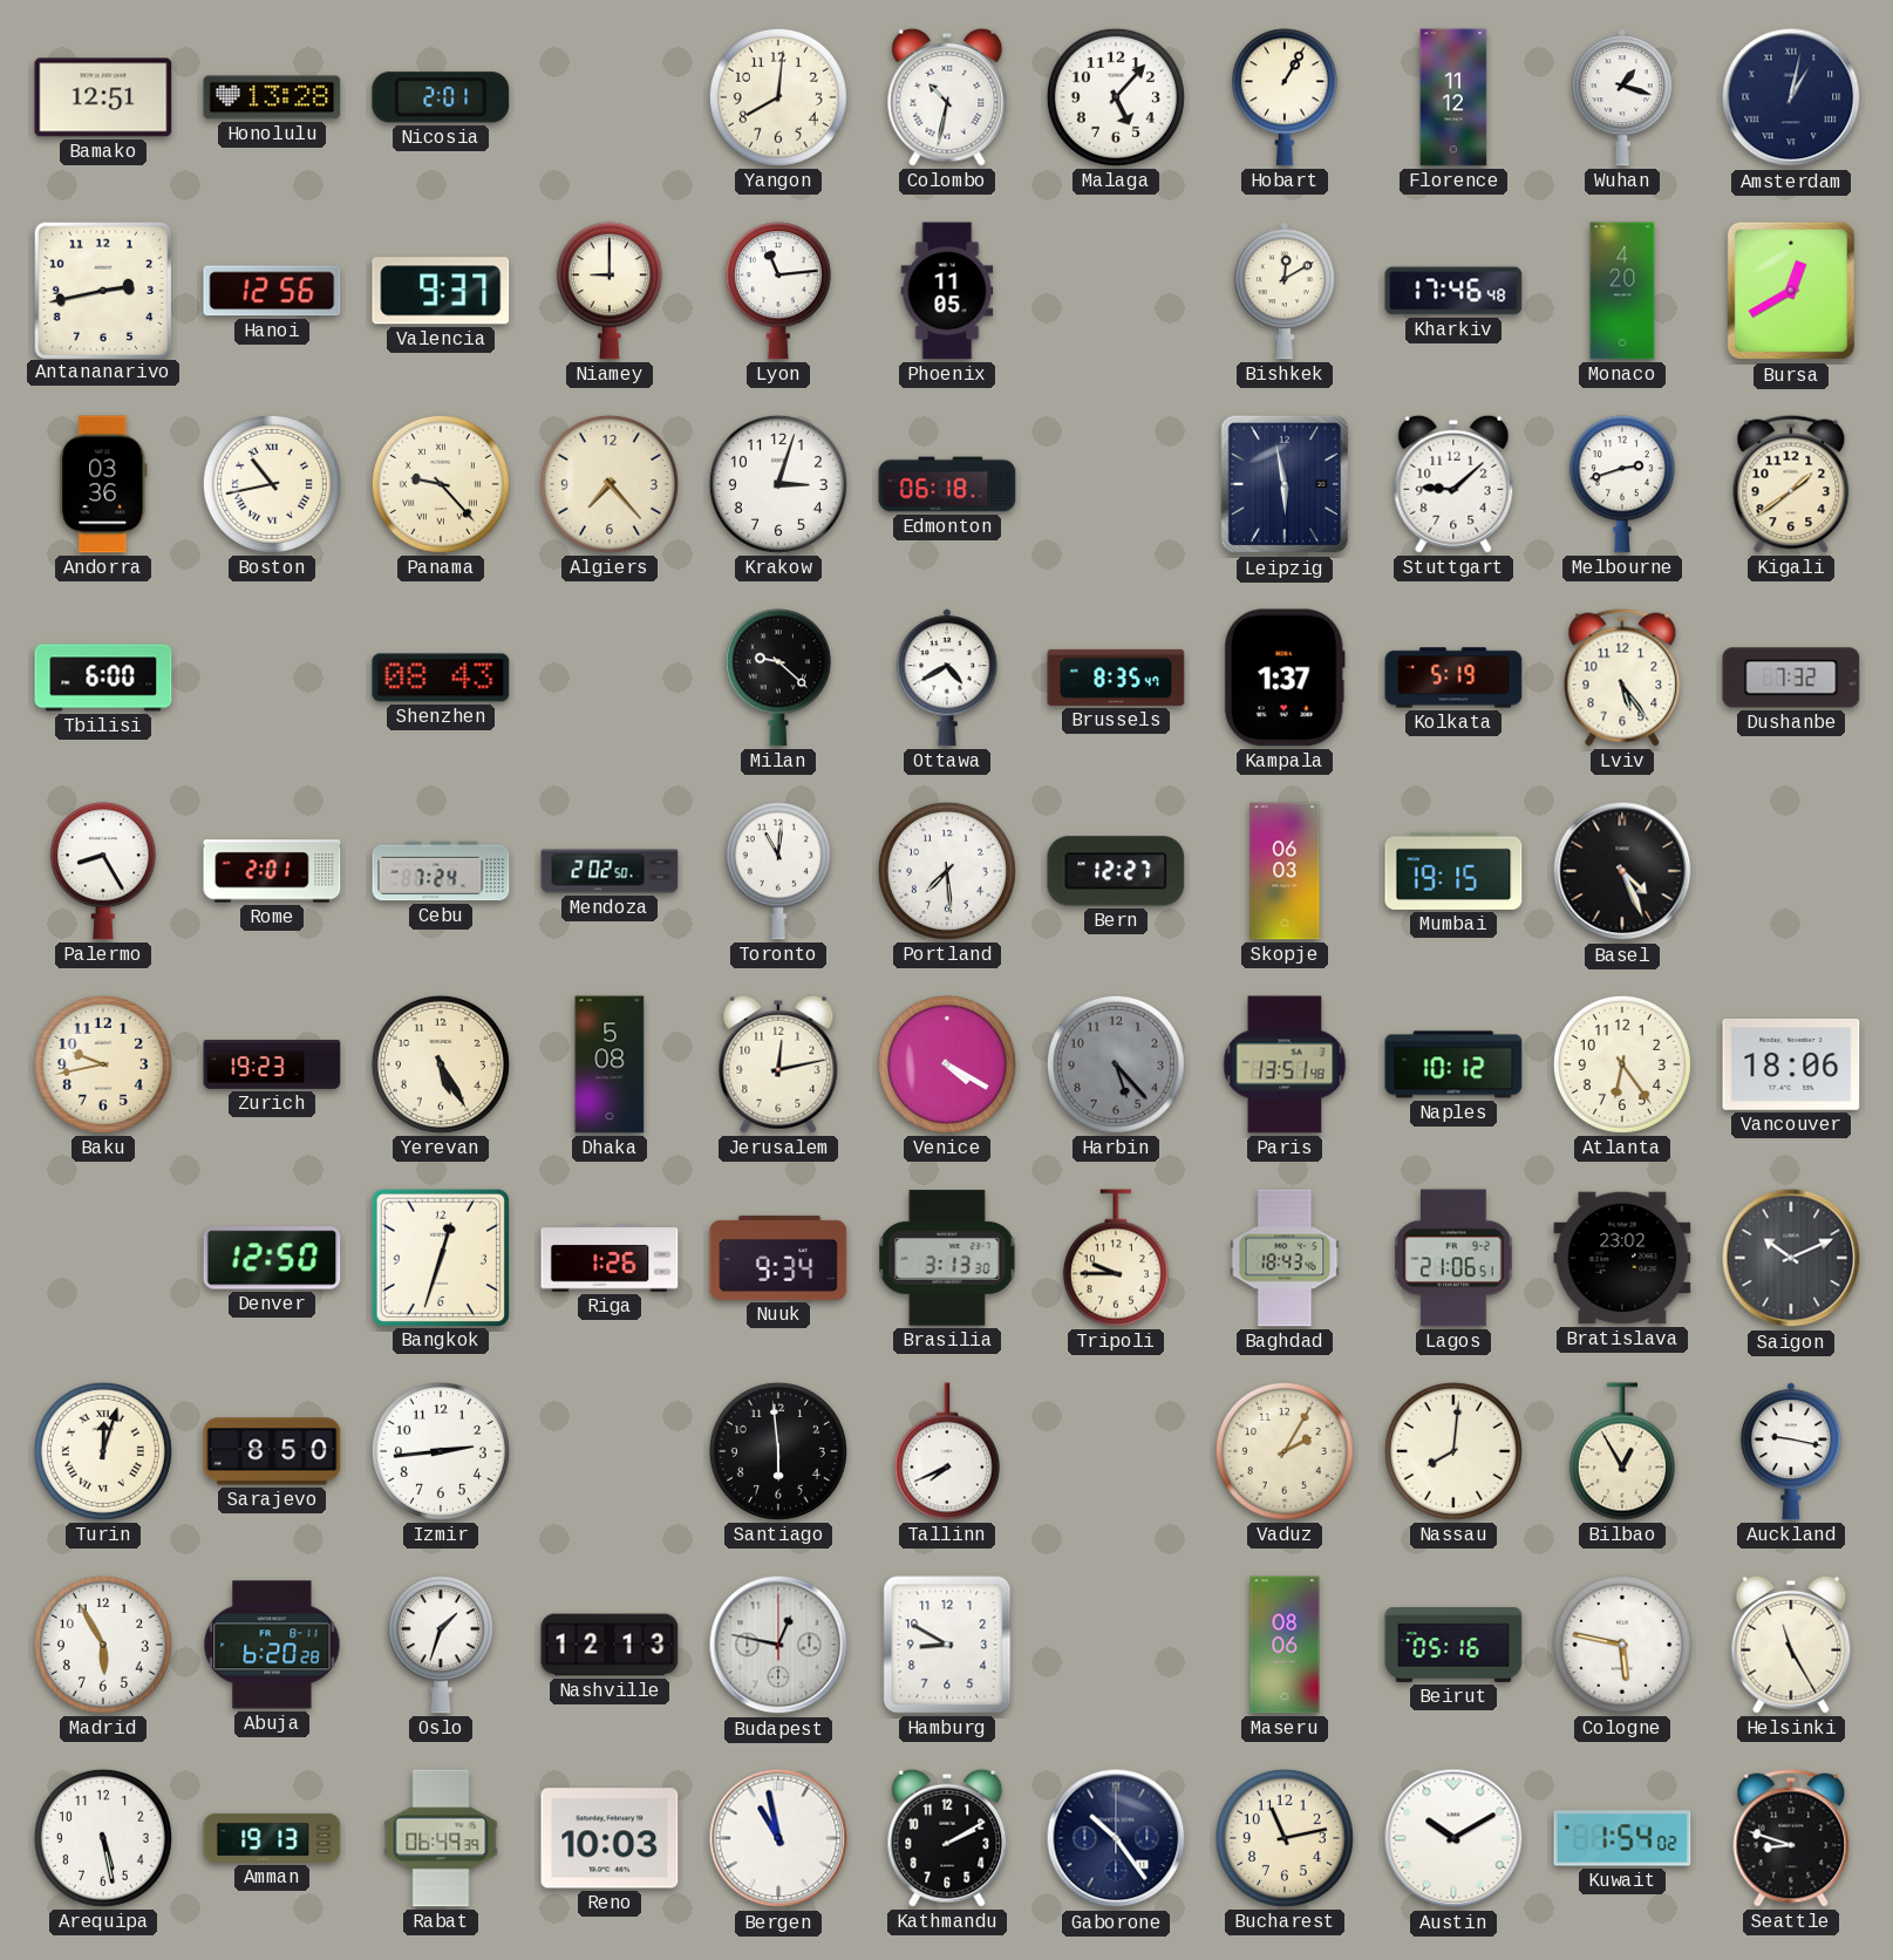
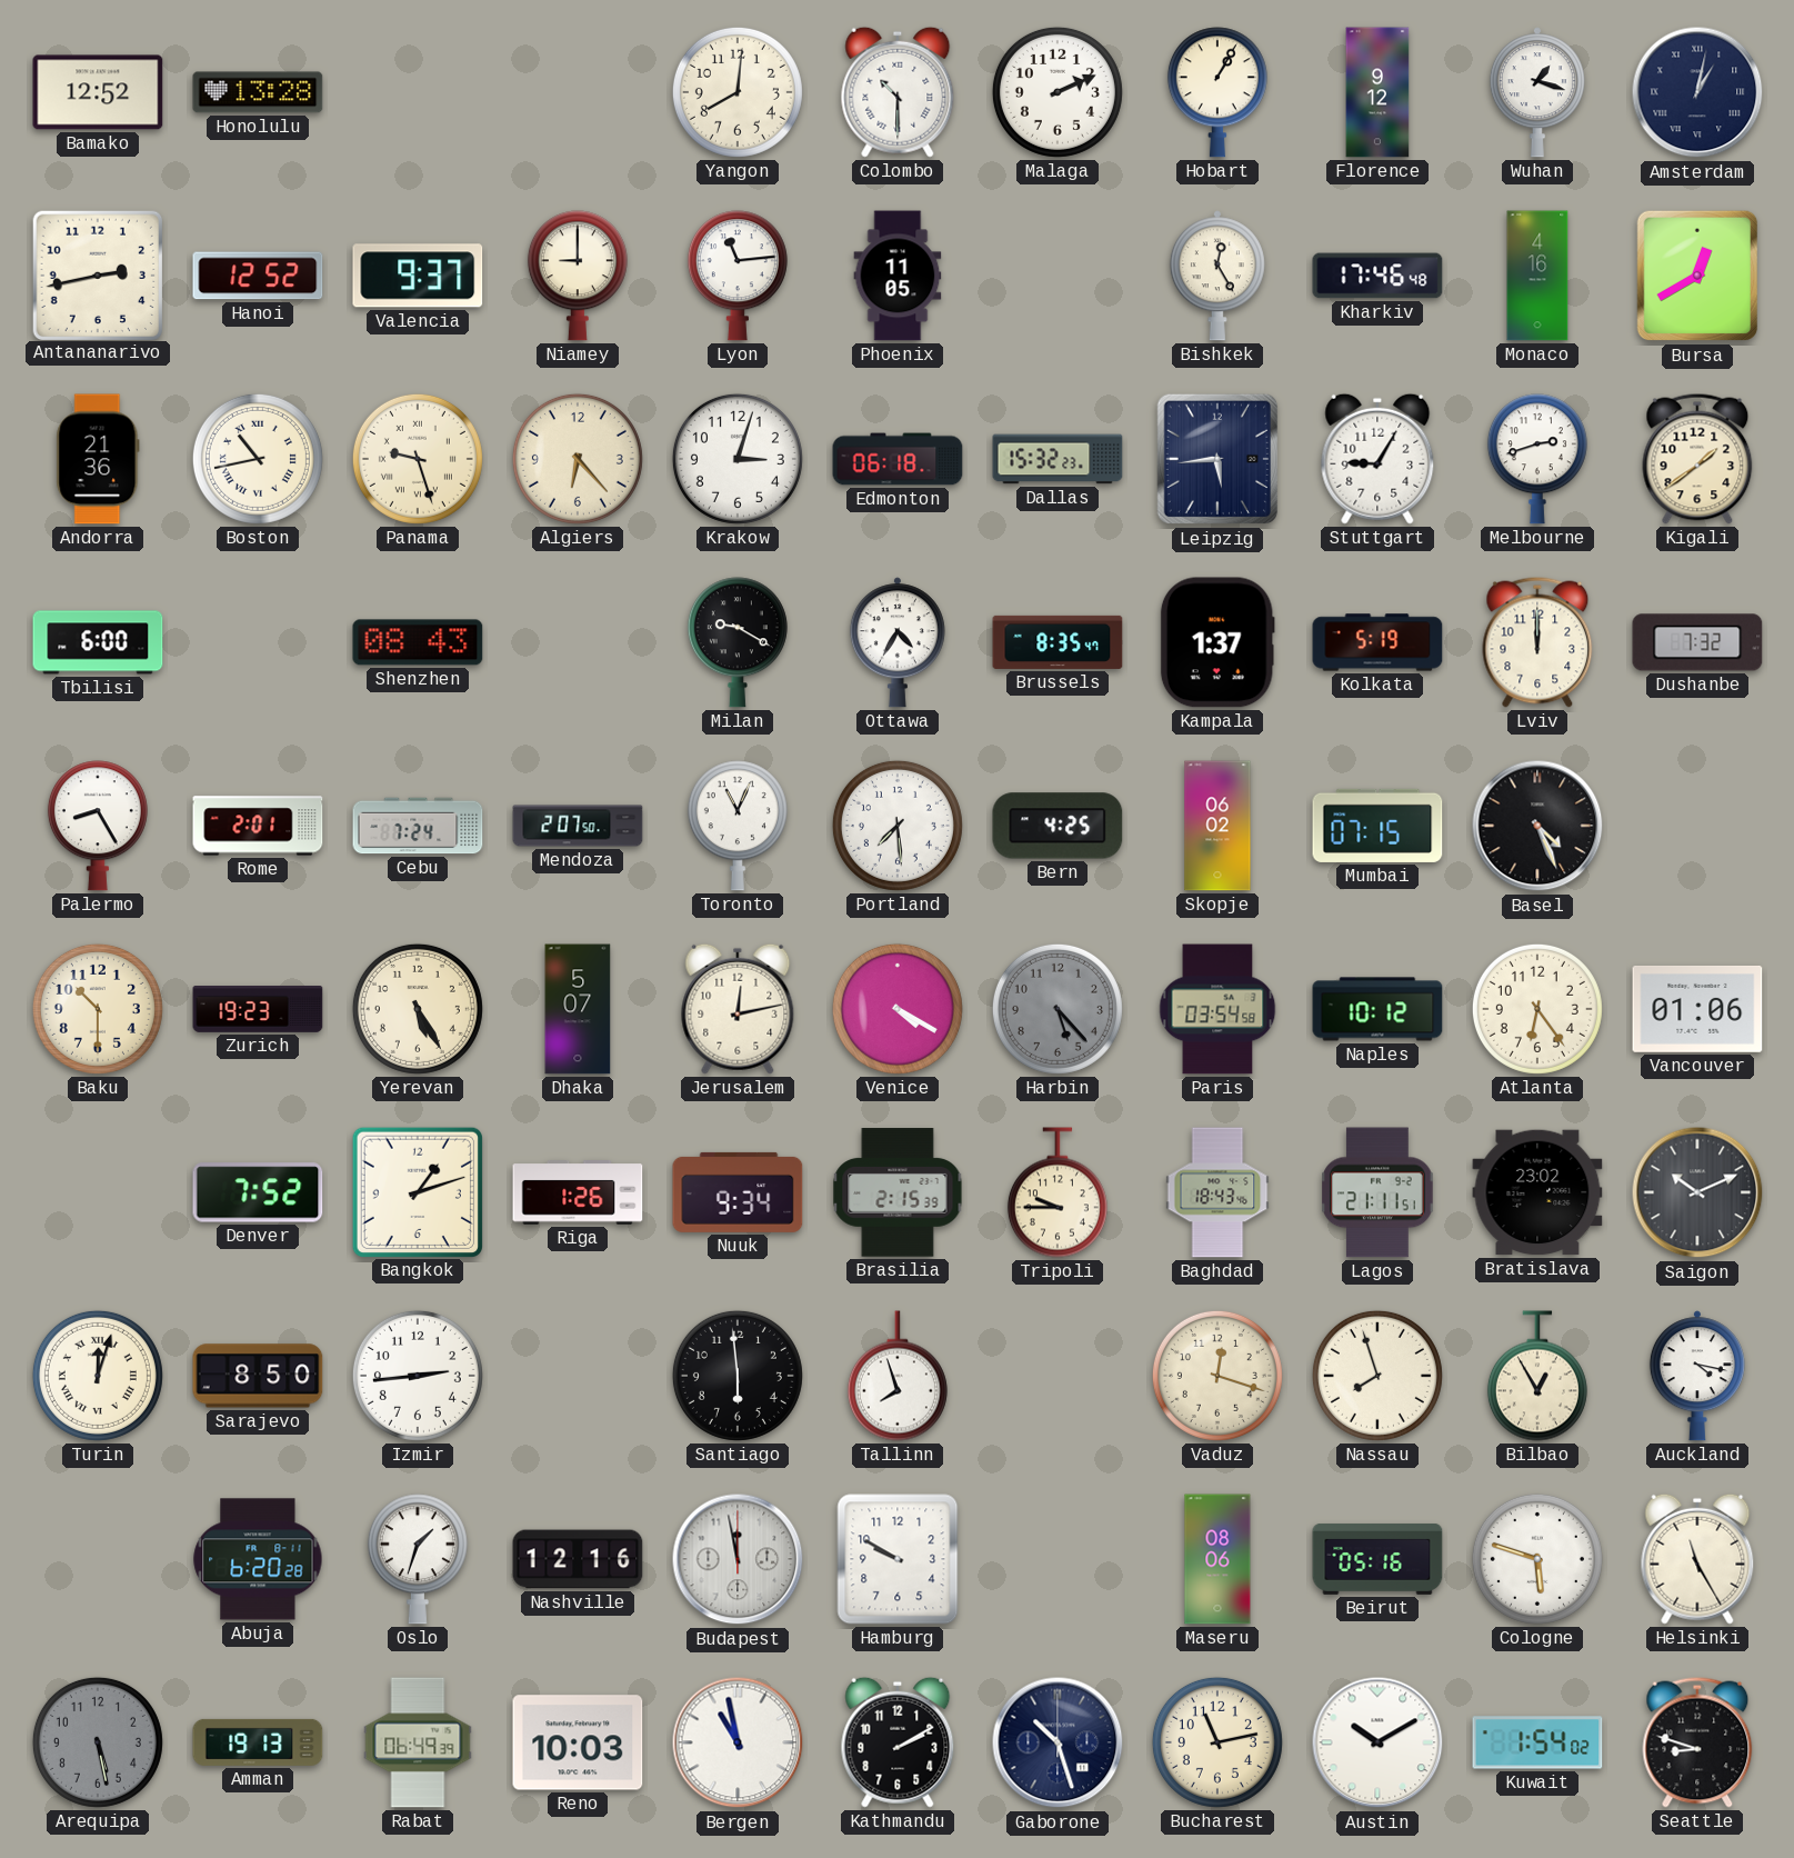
Bamako: 12:51 -> 12:52
Nicosia: 2:01 -> none
Colombo: 10:32 -> 10:30
Malaga: 5:07 -> 2:11
Florence: 11:12 -> 9:12
Hanoi: 12:56 -> 12:52
Bishkek: 12:10 -> 12:25
Monaco: 4:20 -> 4:16
Andorra: 03:36 -> 21:36
Panama: 9:23 -> 9:27
Algiers: 7:23 -> 6:23
Dallas: none -> 15:32
Leipzig: 5:58 -> 5:44
Stuttgart: 9:08 -> 9:05
Milan: 9:22 -> 9:20
Ottawa: 4:40 -> 4:35
Lviv: 5:24 -> 12:00
Mendoza: 2:02 -> 2:07
Toronto: 11:01 -> 11:04
Bern: 12:27 -> 4:25
Skopje: 06:03 -> 06:02
Mumbai: 19:15 -> 07:15
Baku: 9:43 -> 10:30
Dhaka: 5:08 -> 5:07
Paris: 13:51 -> 03:54
Vancouver: 18:06 -> 01:06
Denver: 12:50 -> 7:52
Bangkok: 12:33 -> 1:12
Brasilia: 3:13 -> 2:15
Lagos: 21:06 -> 21:11
Tallinn: 7:41 -> 7:57
Vaduz: 2:05 -> 12:18
Nassau: 8:01 -> 7:57
Auckland: 9:17 -> 4:17
Madrid: 5:55 -> none
Nashville: 12:13 -> 12:16
Budapest: 12:47 -> 11:58
Hamburg: 8:50 -> 9:50
Cologne: 5:47 -> 5:48
Arequipa dial: white -> grey
Gaborone: 10:24 -> 10:27
